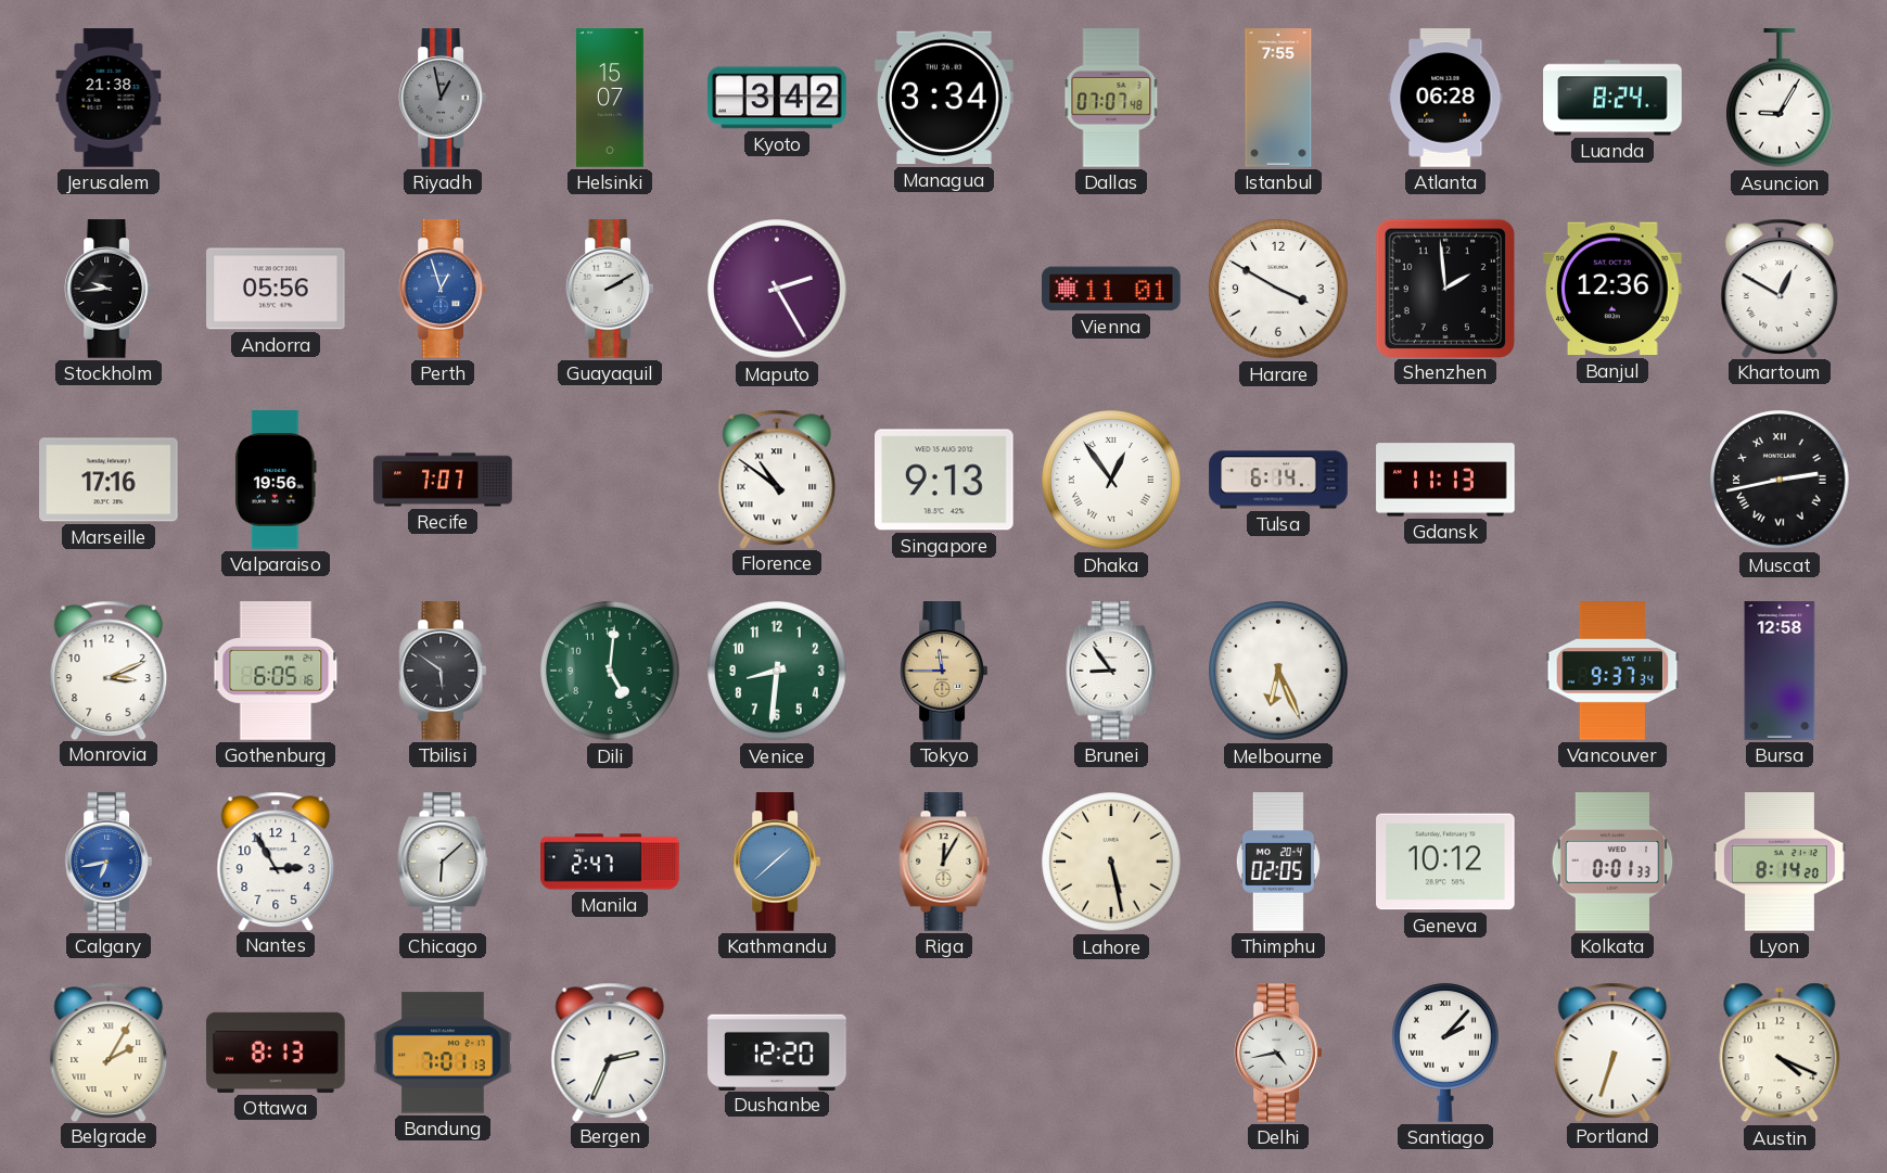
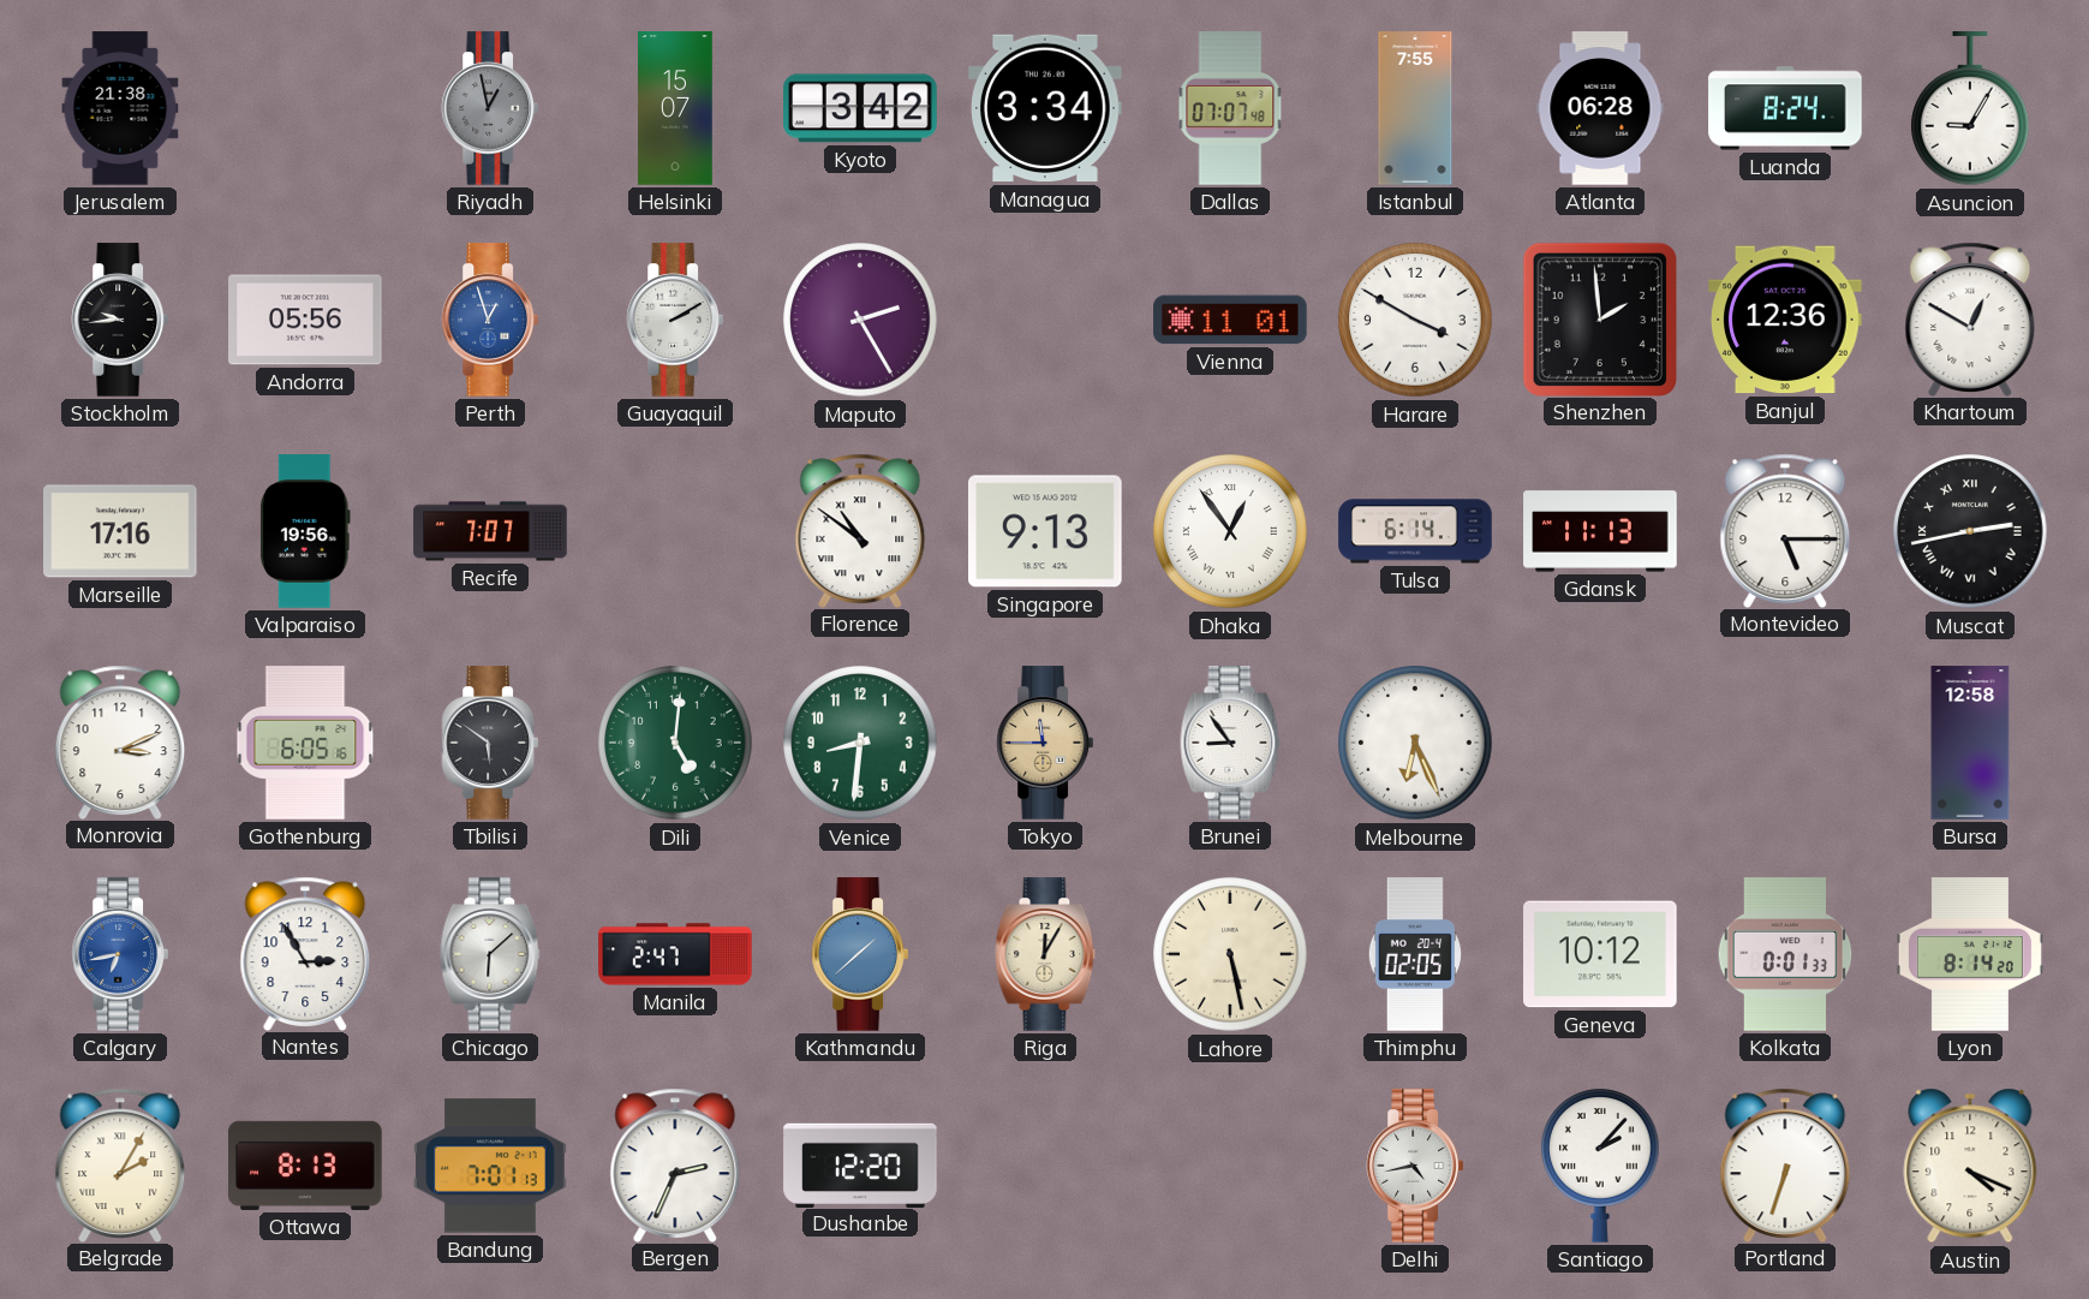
Montevideo: none -> 5:15
Vancouver: 9:37 -> none
